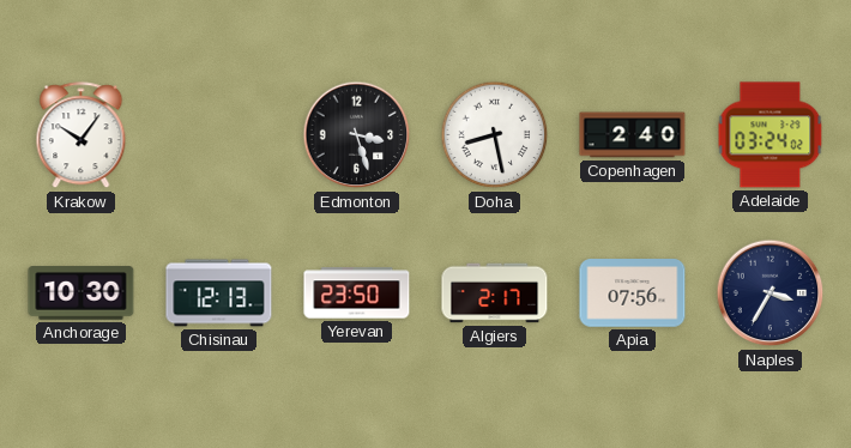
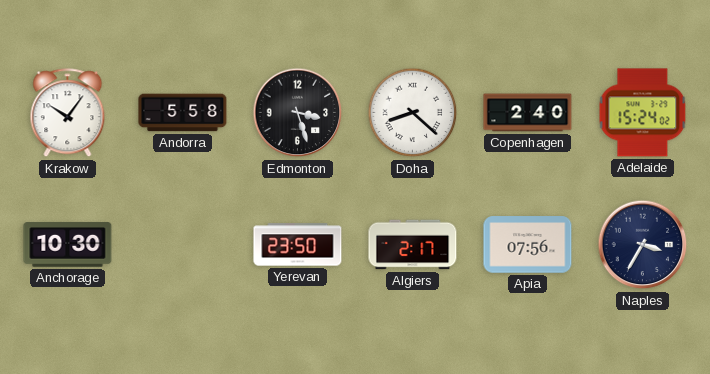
Andorra: none -> 5:58
Doha: 8:28 -> 8:22
Adelaide: 03:24 -> 15:24
Chisinau: 12:13 -> none
